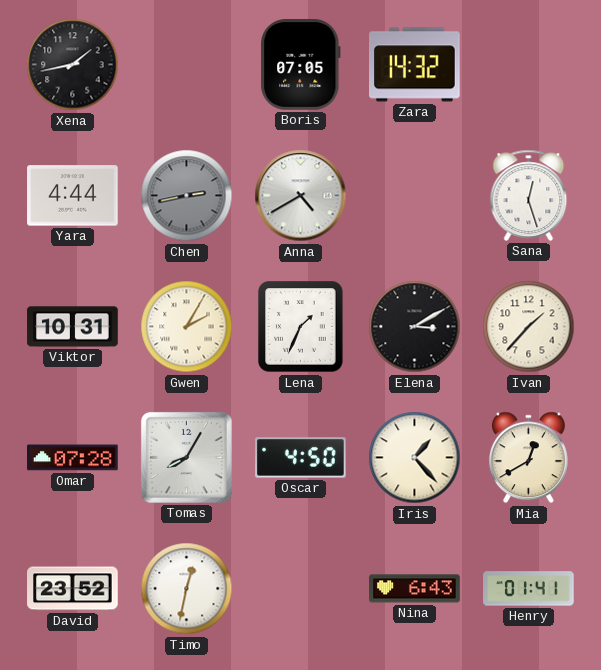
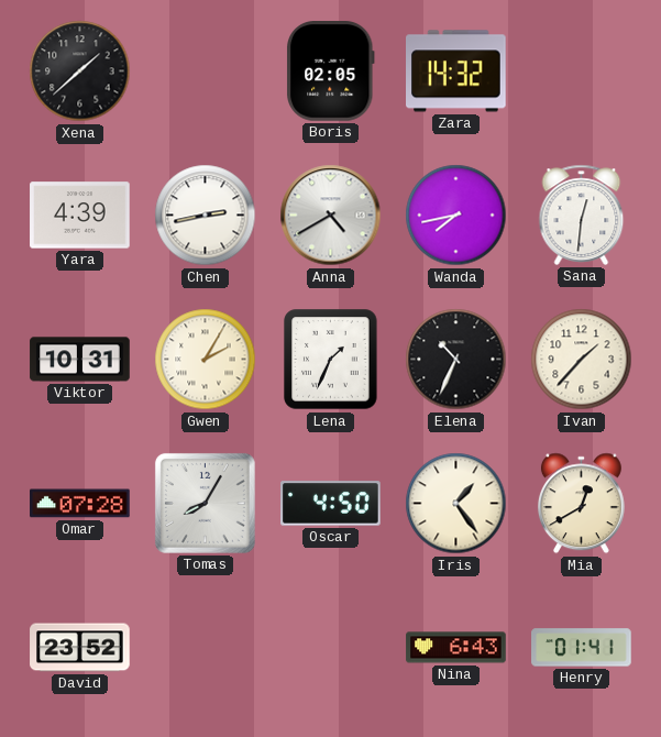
Xena: 1:43 -> 1:38
Boris: 07:05 -> 02:05
Yara: 4:44 -> 4:39
Chen dial: grey -> white
Wanda: none -> 7:43
Sana: 12:27 -> 12:31
Elena: 3:10 -> 10:34
Iris: 1:23 -> 1:24
Timo: 12:32 -> none
